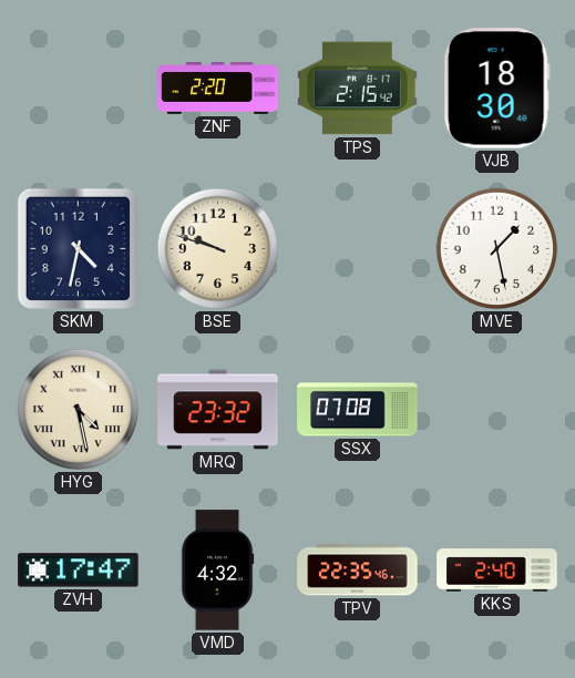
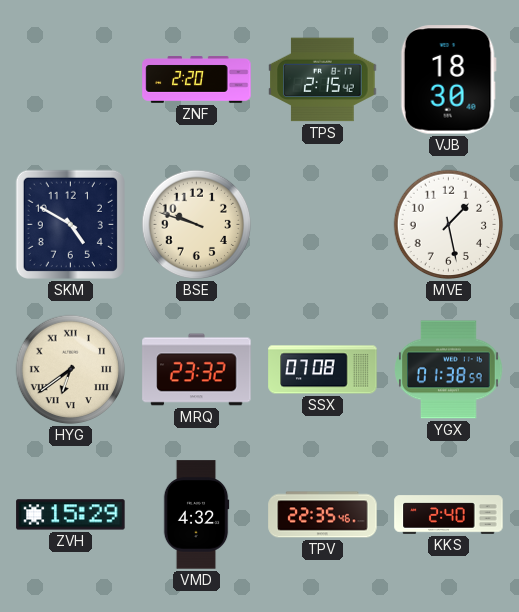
SKM: 4:32 -> 4:50
HYG: 4:28 -> 6:39
YGX: none -> 01:38
ZVH: 17:47 -> 15:29
